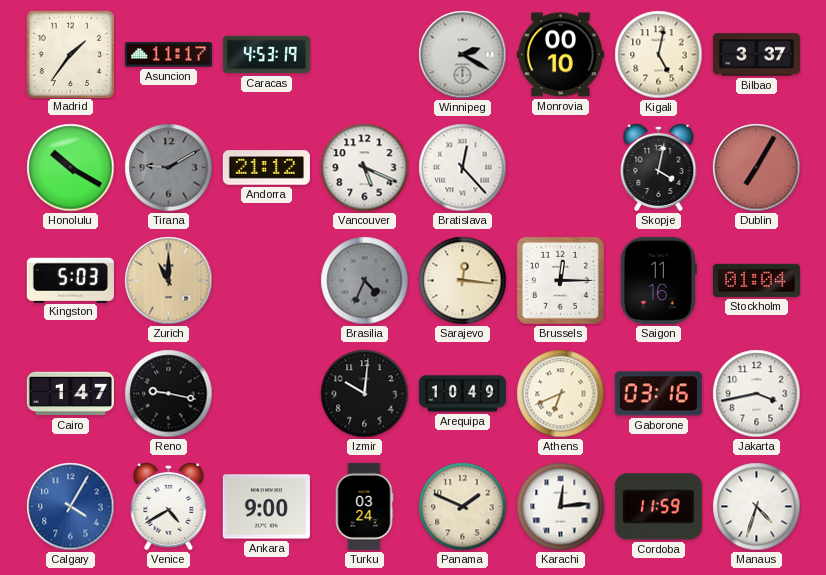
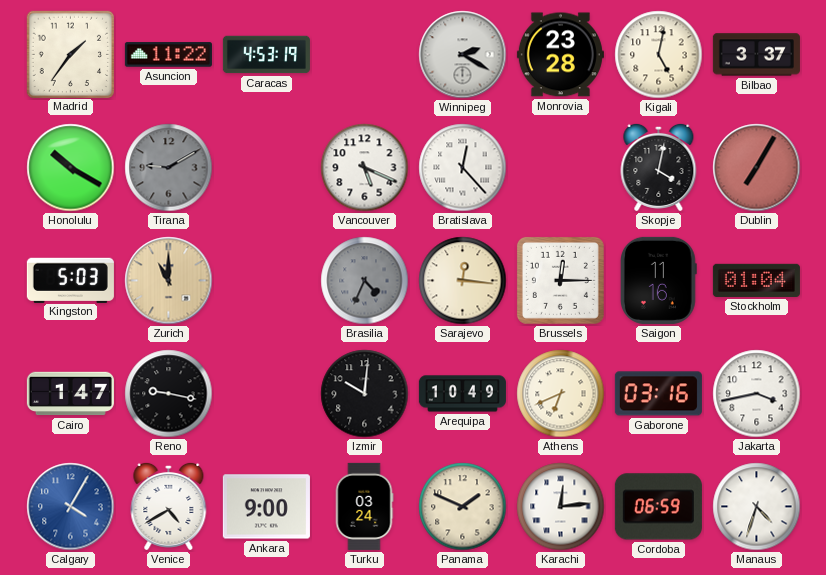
Asuncion: 11:17 -> 11:22
Monrovia: 00:10 -> 23:28
Andorra: 21:12 -> none
Cordoba: 11:59 -> 06:59
